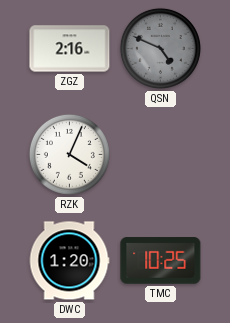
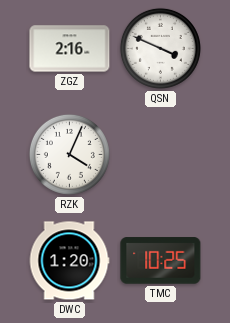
QSN: 4:49 -> 3:49
QSN dial: grey -> white
